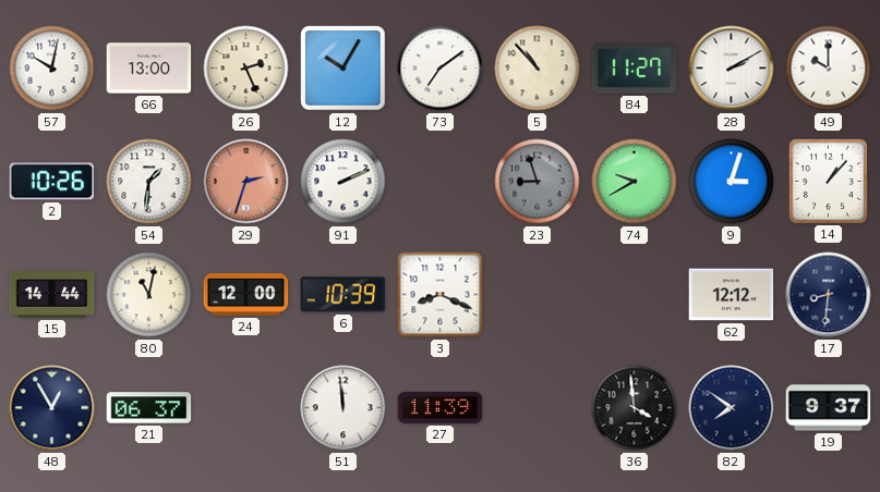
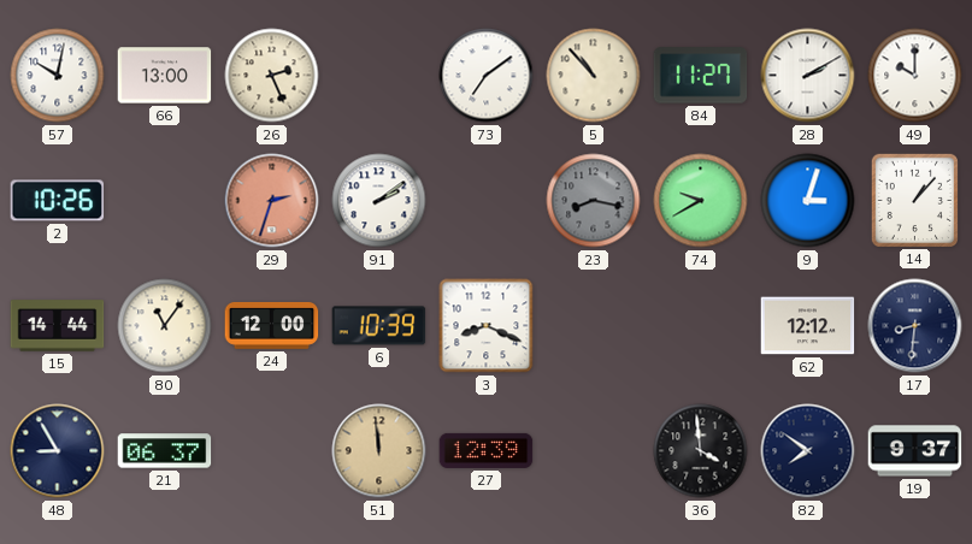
12: 10:05 -> none
54: 1:31 -> none
91: 2:11 -> 2:09
23: 8:57 -> 8:17
80: 11:02 -> 11:06
48: 12:55 -> 8:55
51 dial: white -> champagne
27: 11:39 -> 12:39
